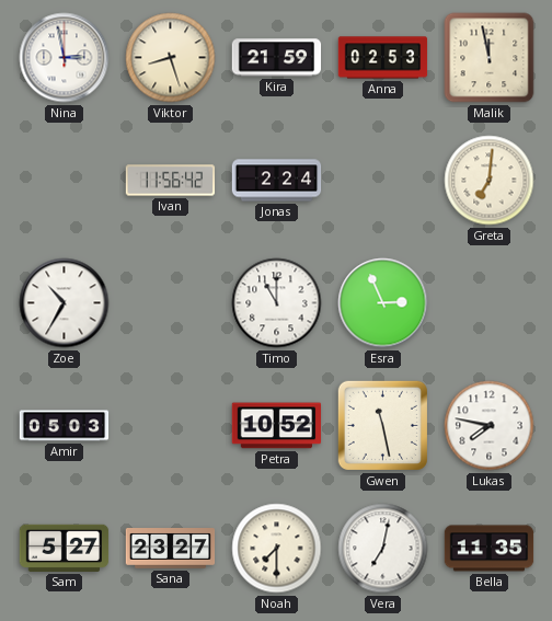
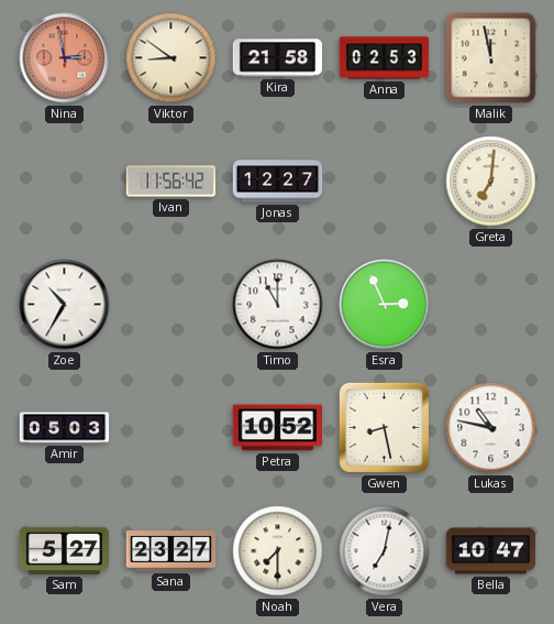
Nina dial: white -> salmon
Viktor: 8:27 -> 8:51
Kira: 21:59 -> 21:58
Jonas: 2:24 -> 12:27
Gwen: 11:28 -> 8:28
Lukas: 7:47 -> 10:47
Bella: 11:35 -> 10:47
